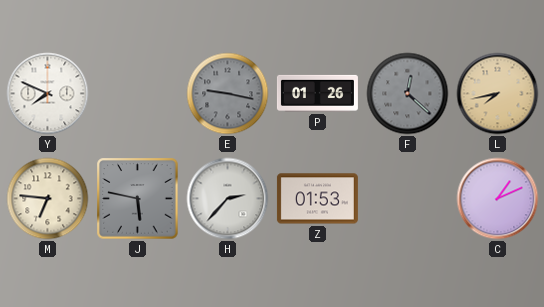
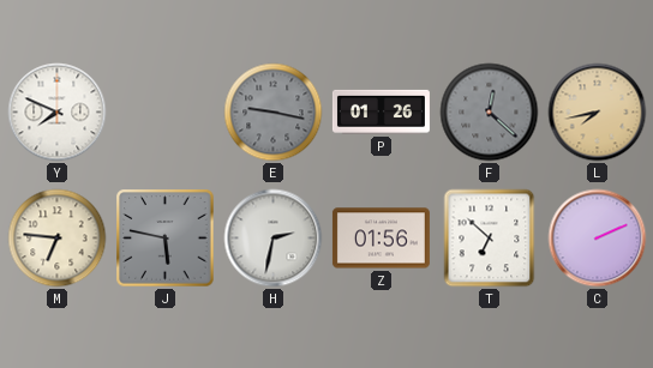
H: 2:37 -> 2:32
Z: 01:53 -> 01:56
T: none -> 6:52
C: 1:11 -> 2:11
